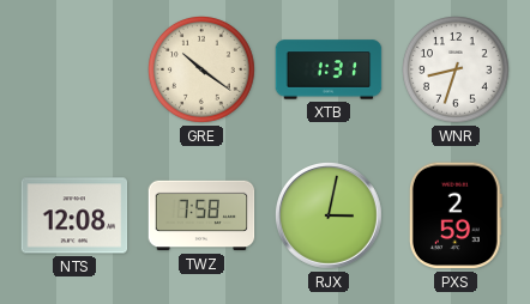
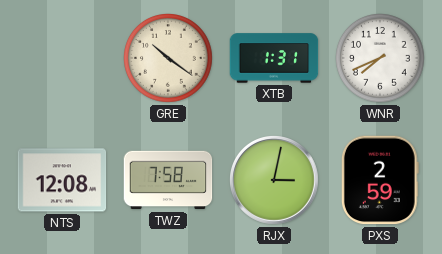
WNR: 8:33 -> 7:41
